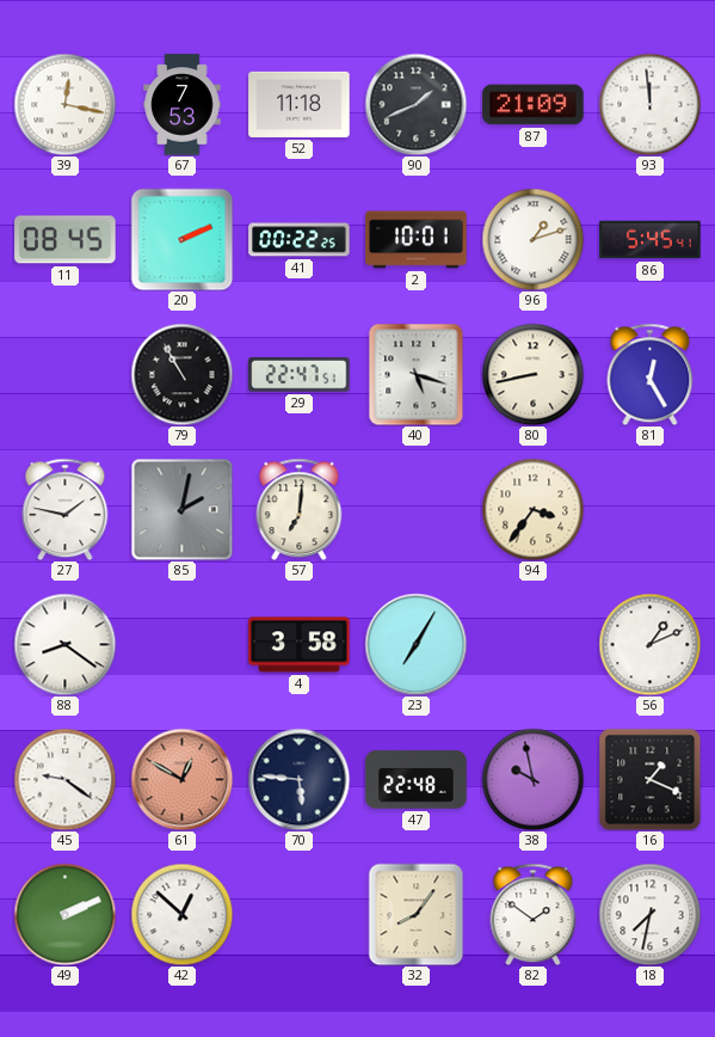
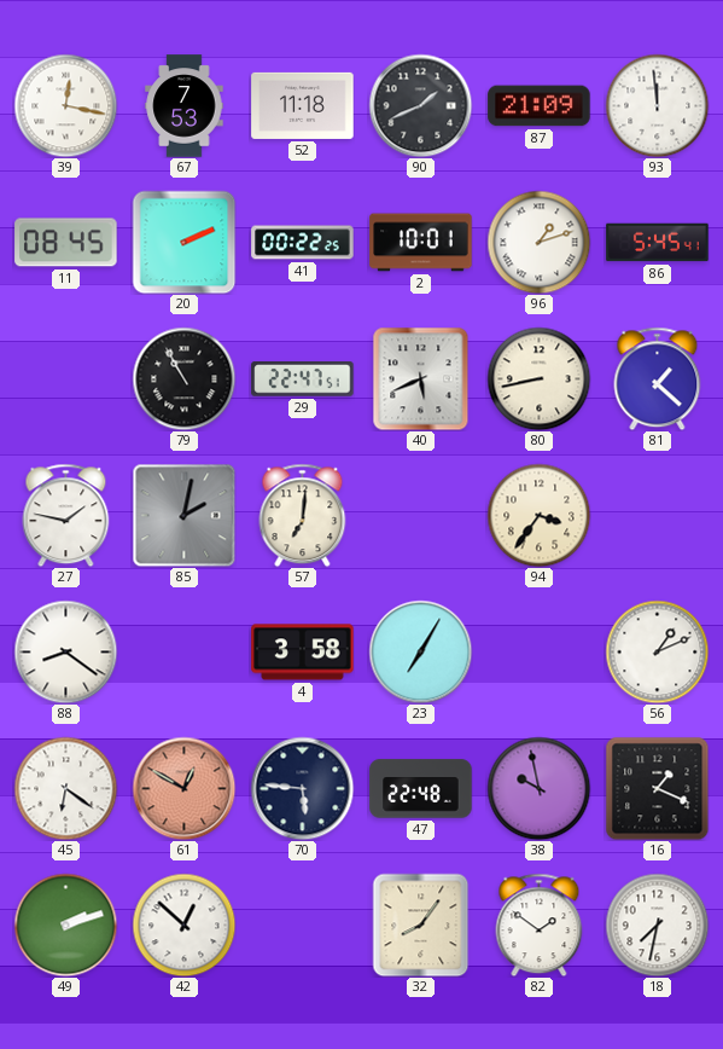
40: 5:18 -> 5:41
81: 12:25 -> 1:22
45: 9:21 -> 6:21
49: 2:11 -> 2:12
